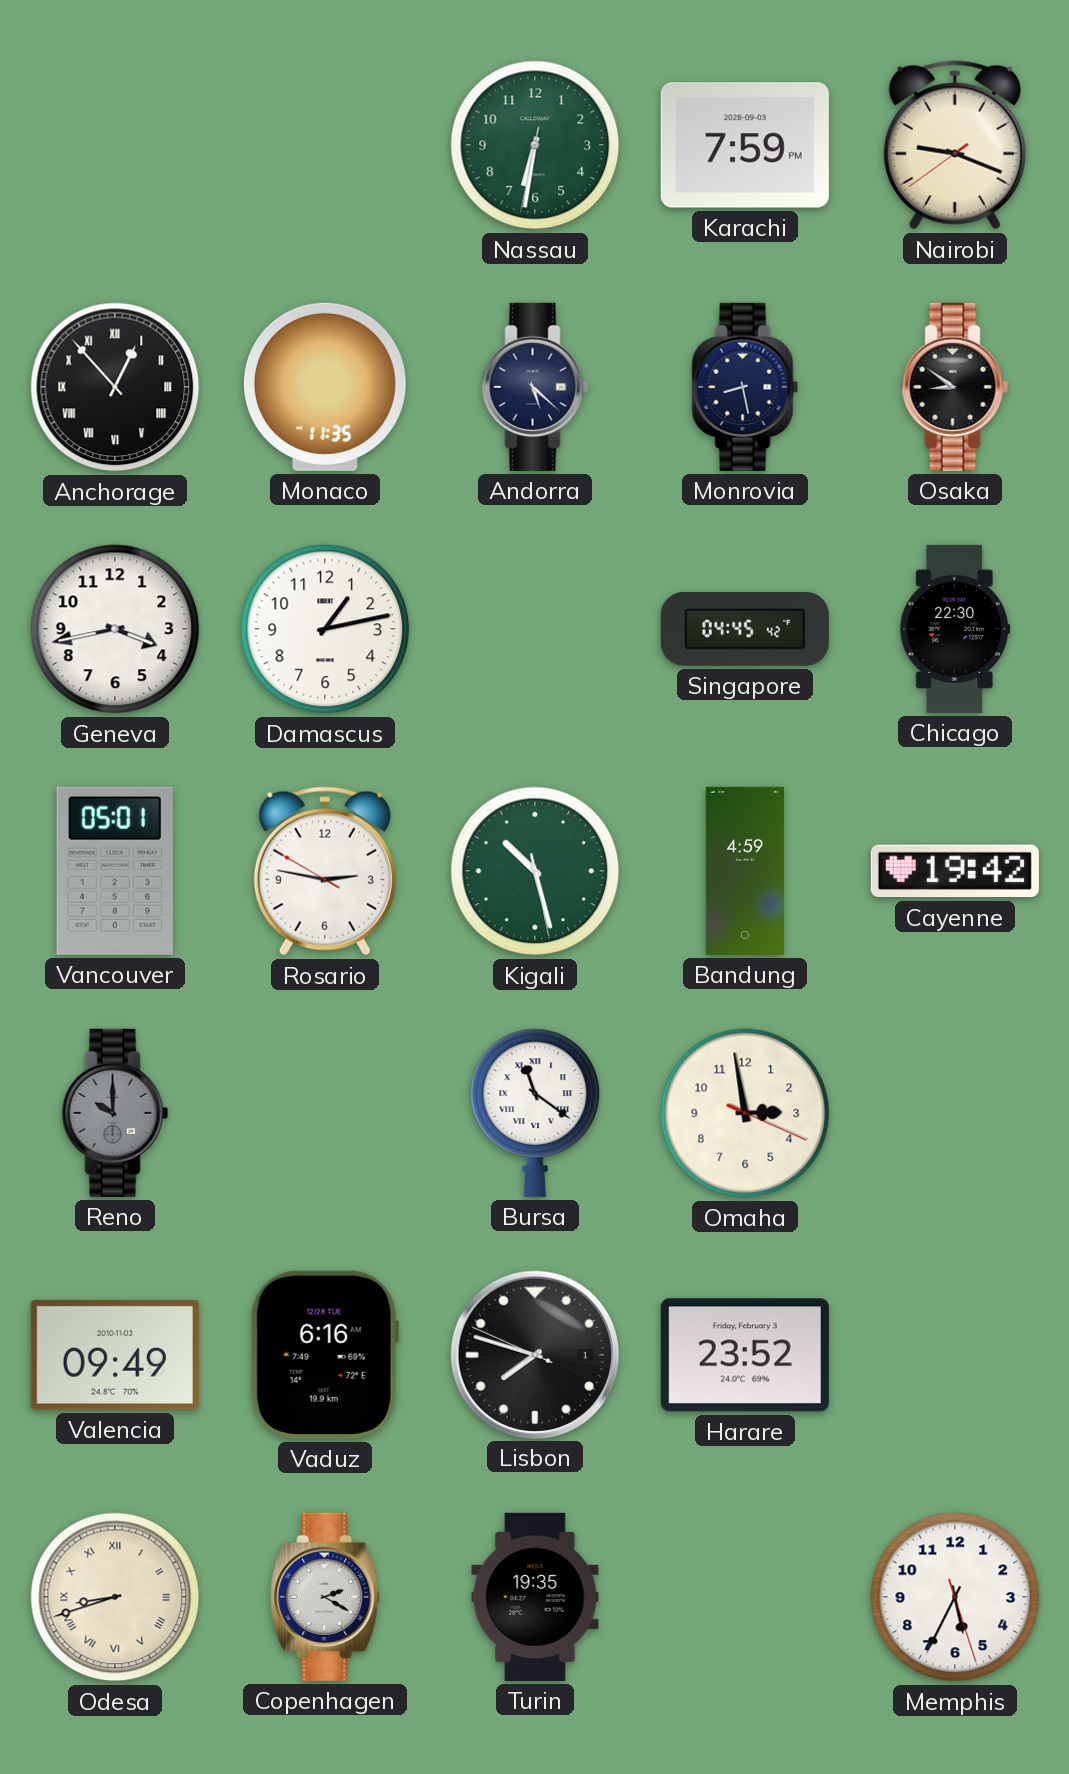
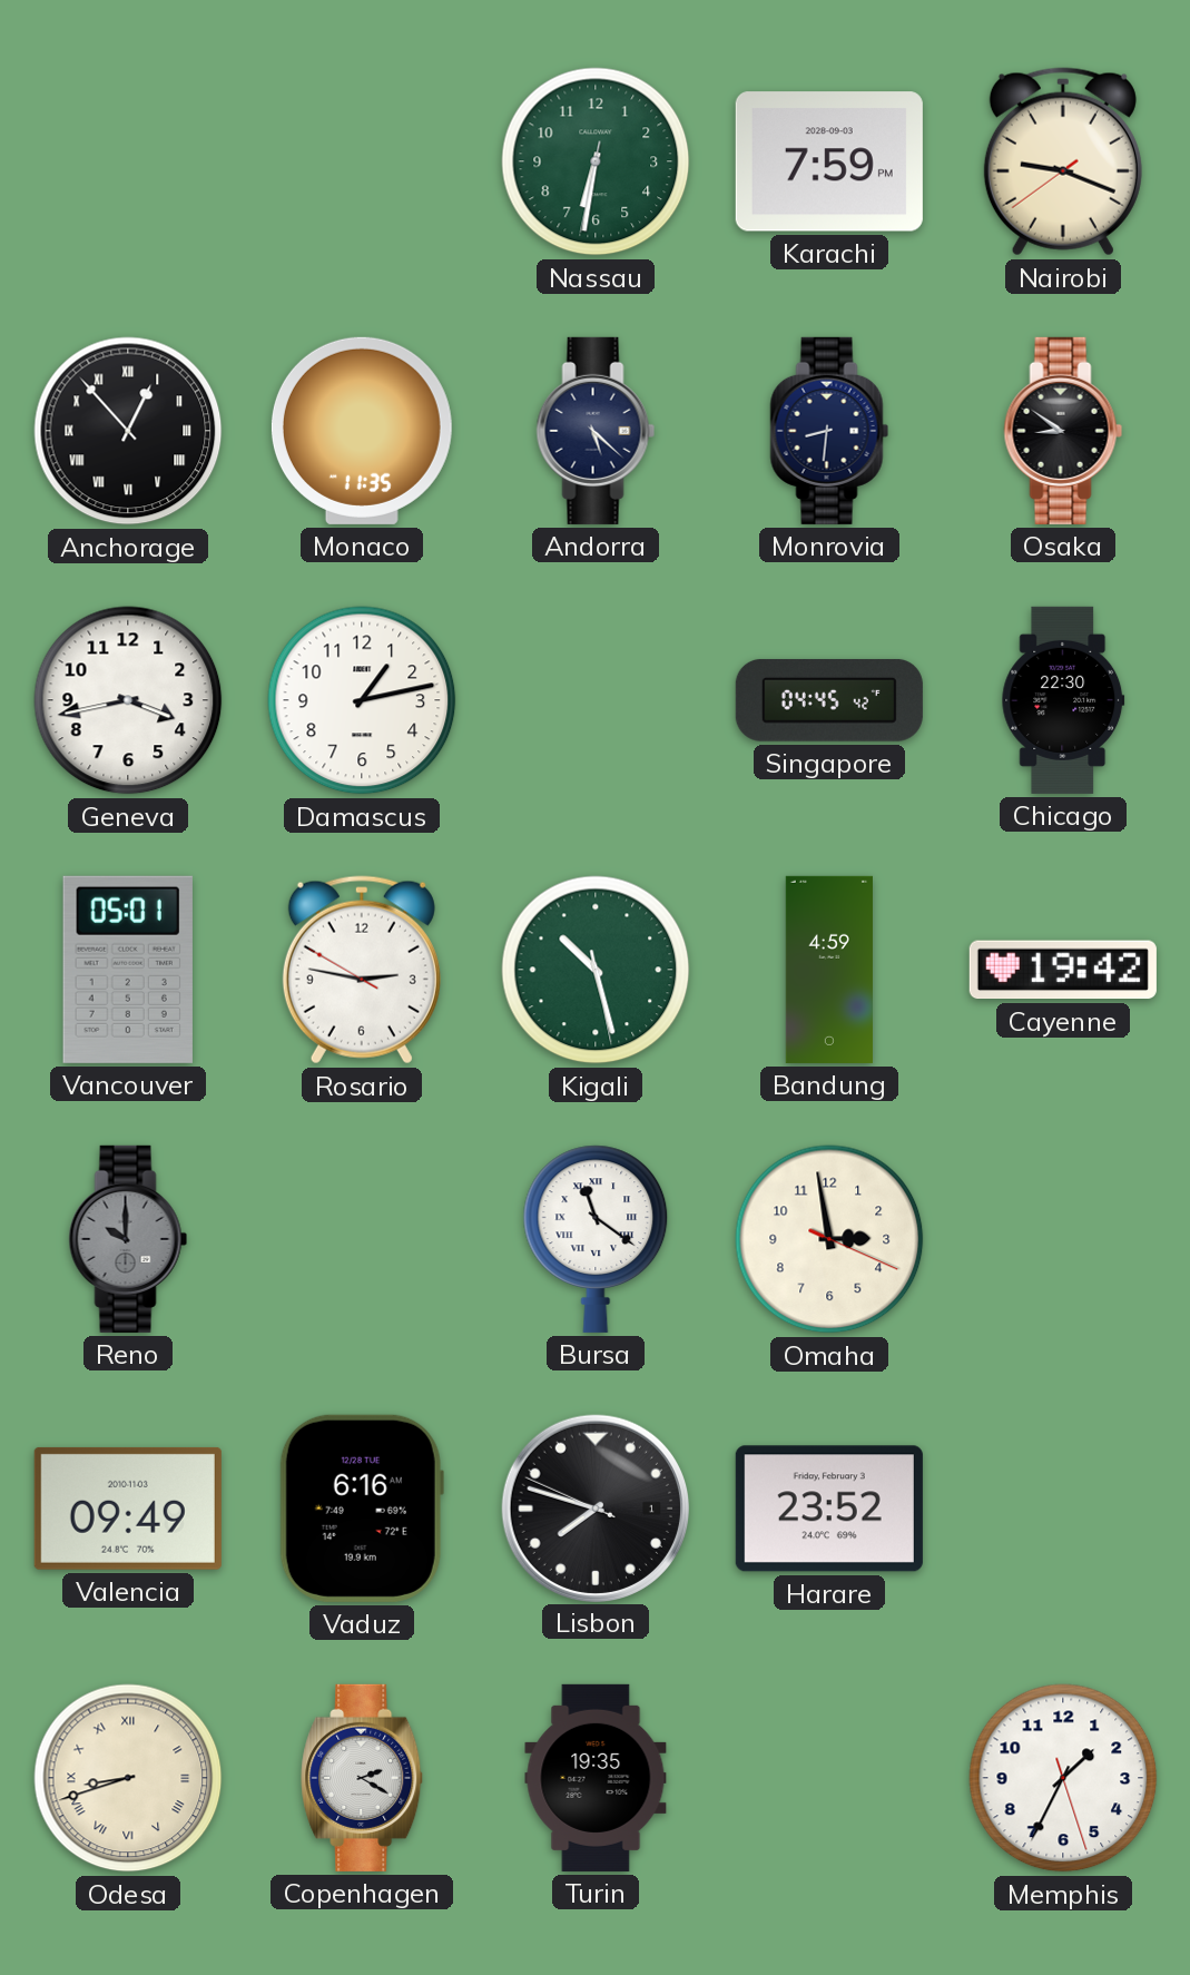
Monrovia: 8:28 -> 8:31
Memphis: 5:34 -> 1:34
